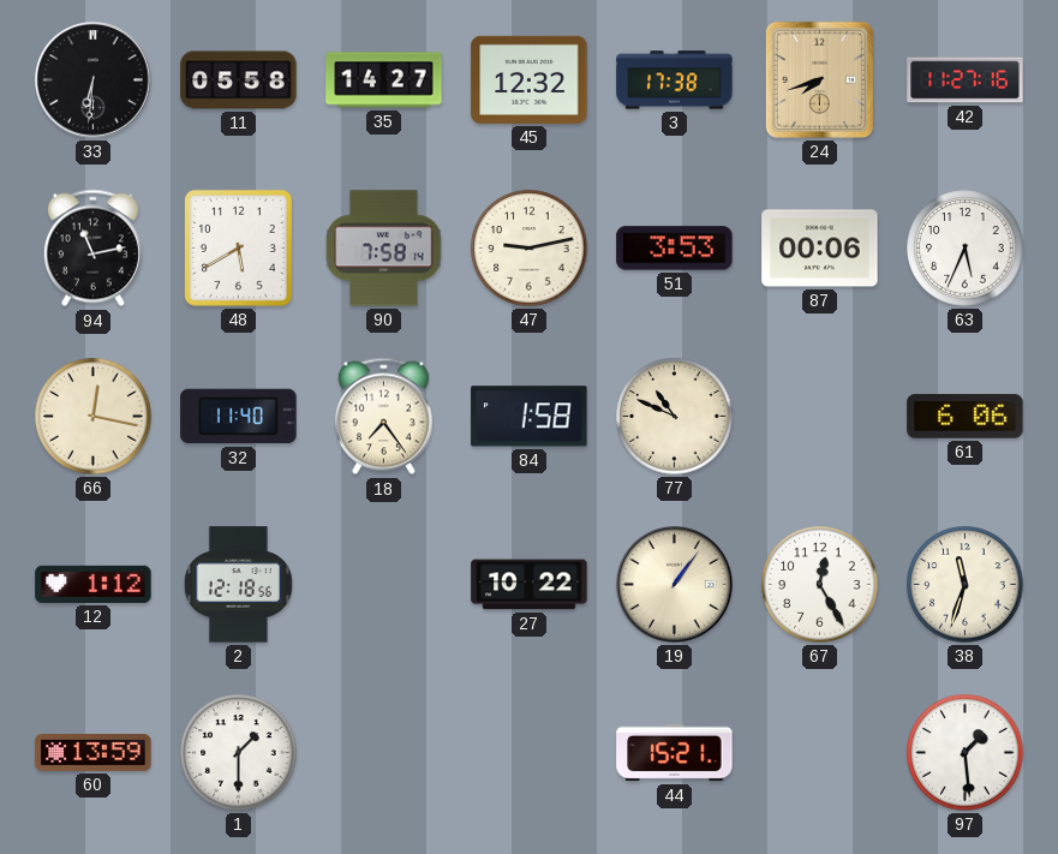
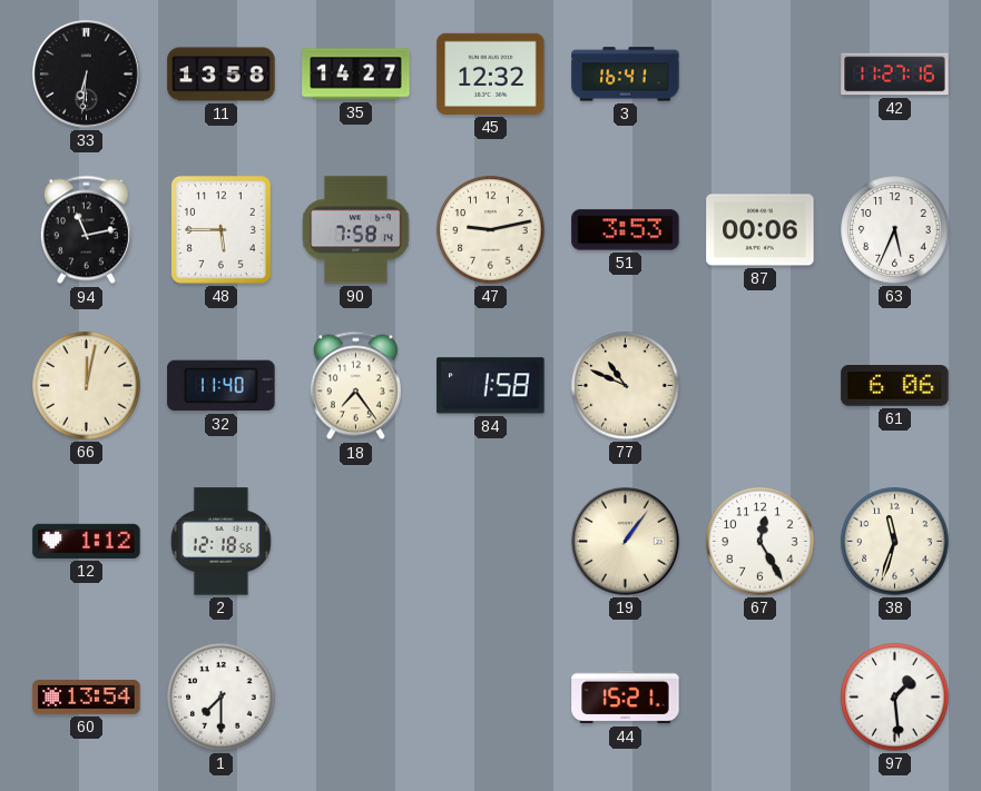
11: 05:58 -> 13:58
3: 17:38 -> 16:41
24: 7:42 -> none
48: 5:40 -> 5:45
66: 12:17 -> 12:02
27: 10:22 -> none
60: 13:59 -> 13:54
1: 1:30 -> 7:30
